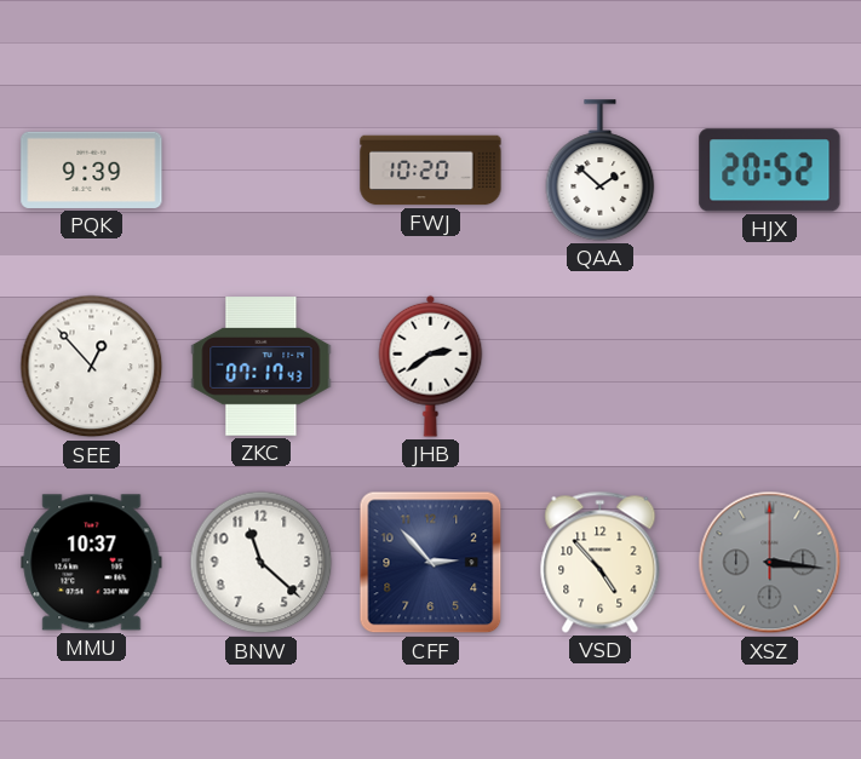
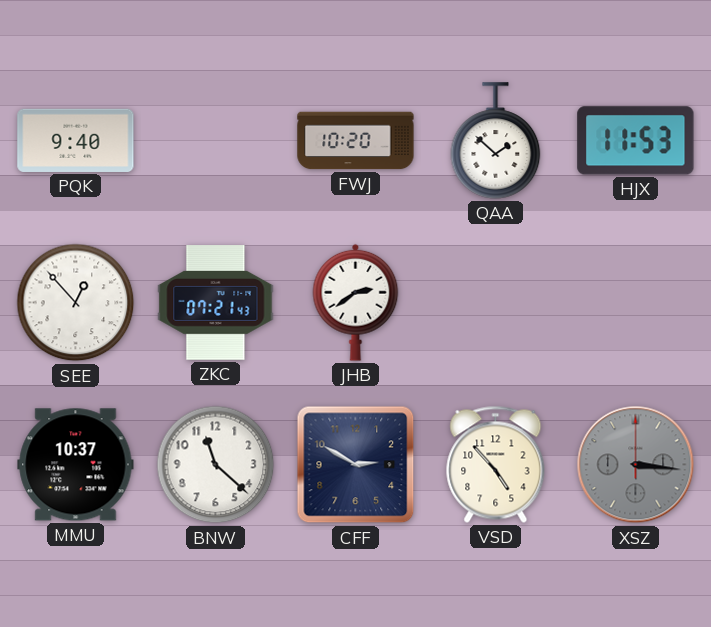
PQK: 9:39 -> 9:40
HJX: 20:52 -> 11:53
ZKC: 07:17 -> 07:21
CFF: 2:53 -> 2:50
